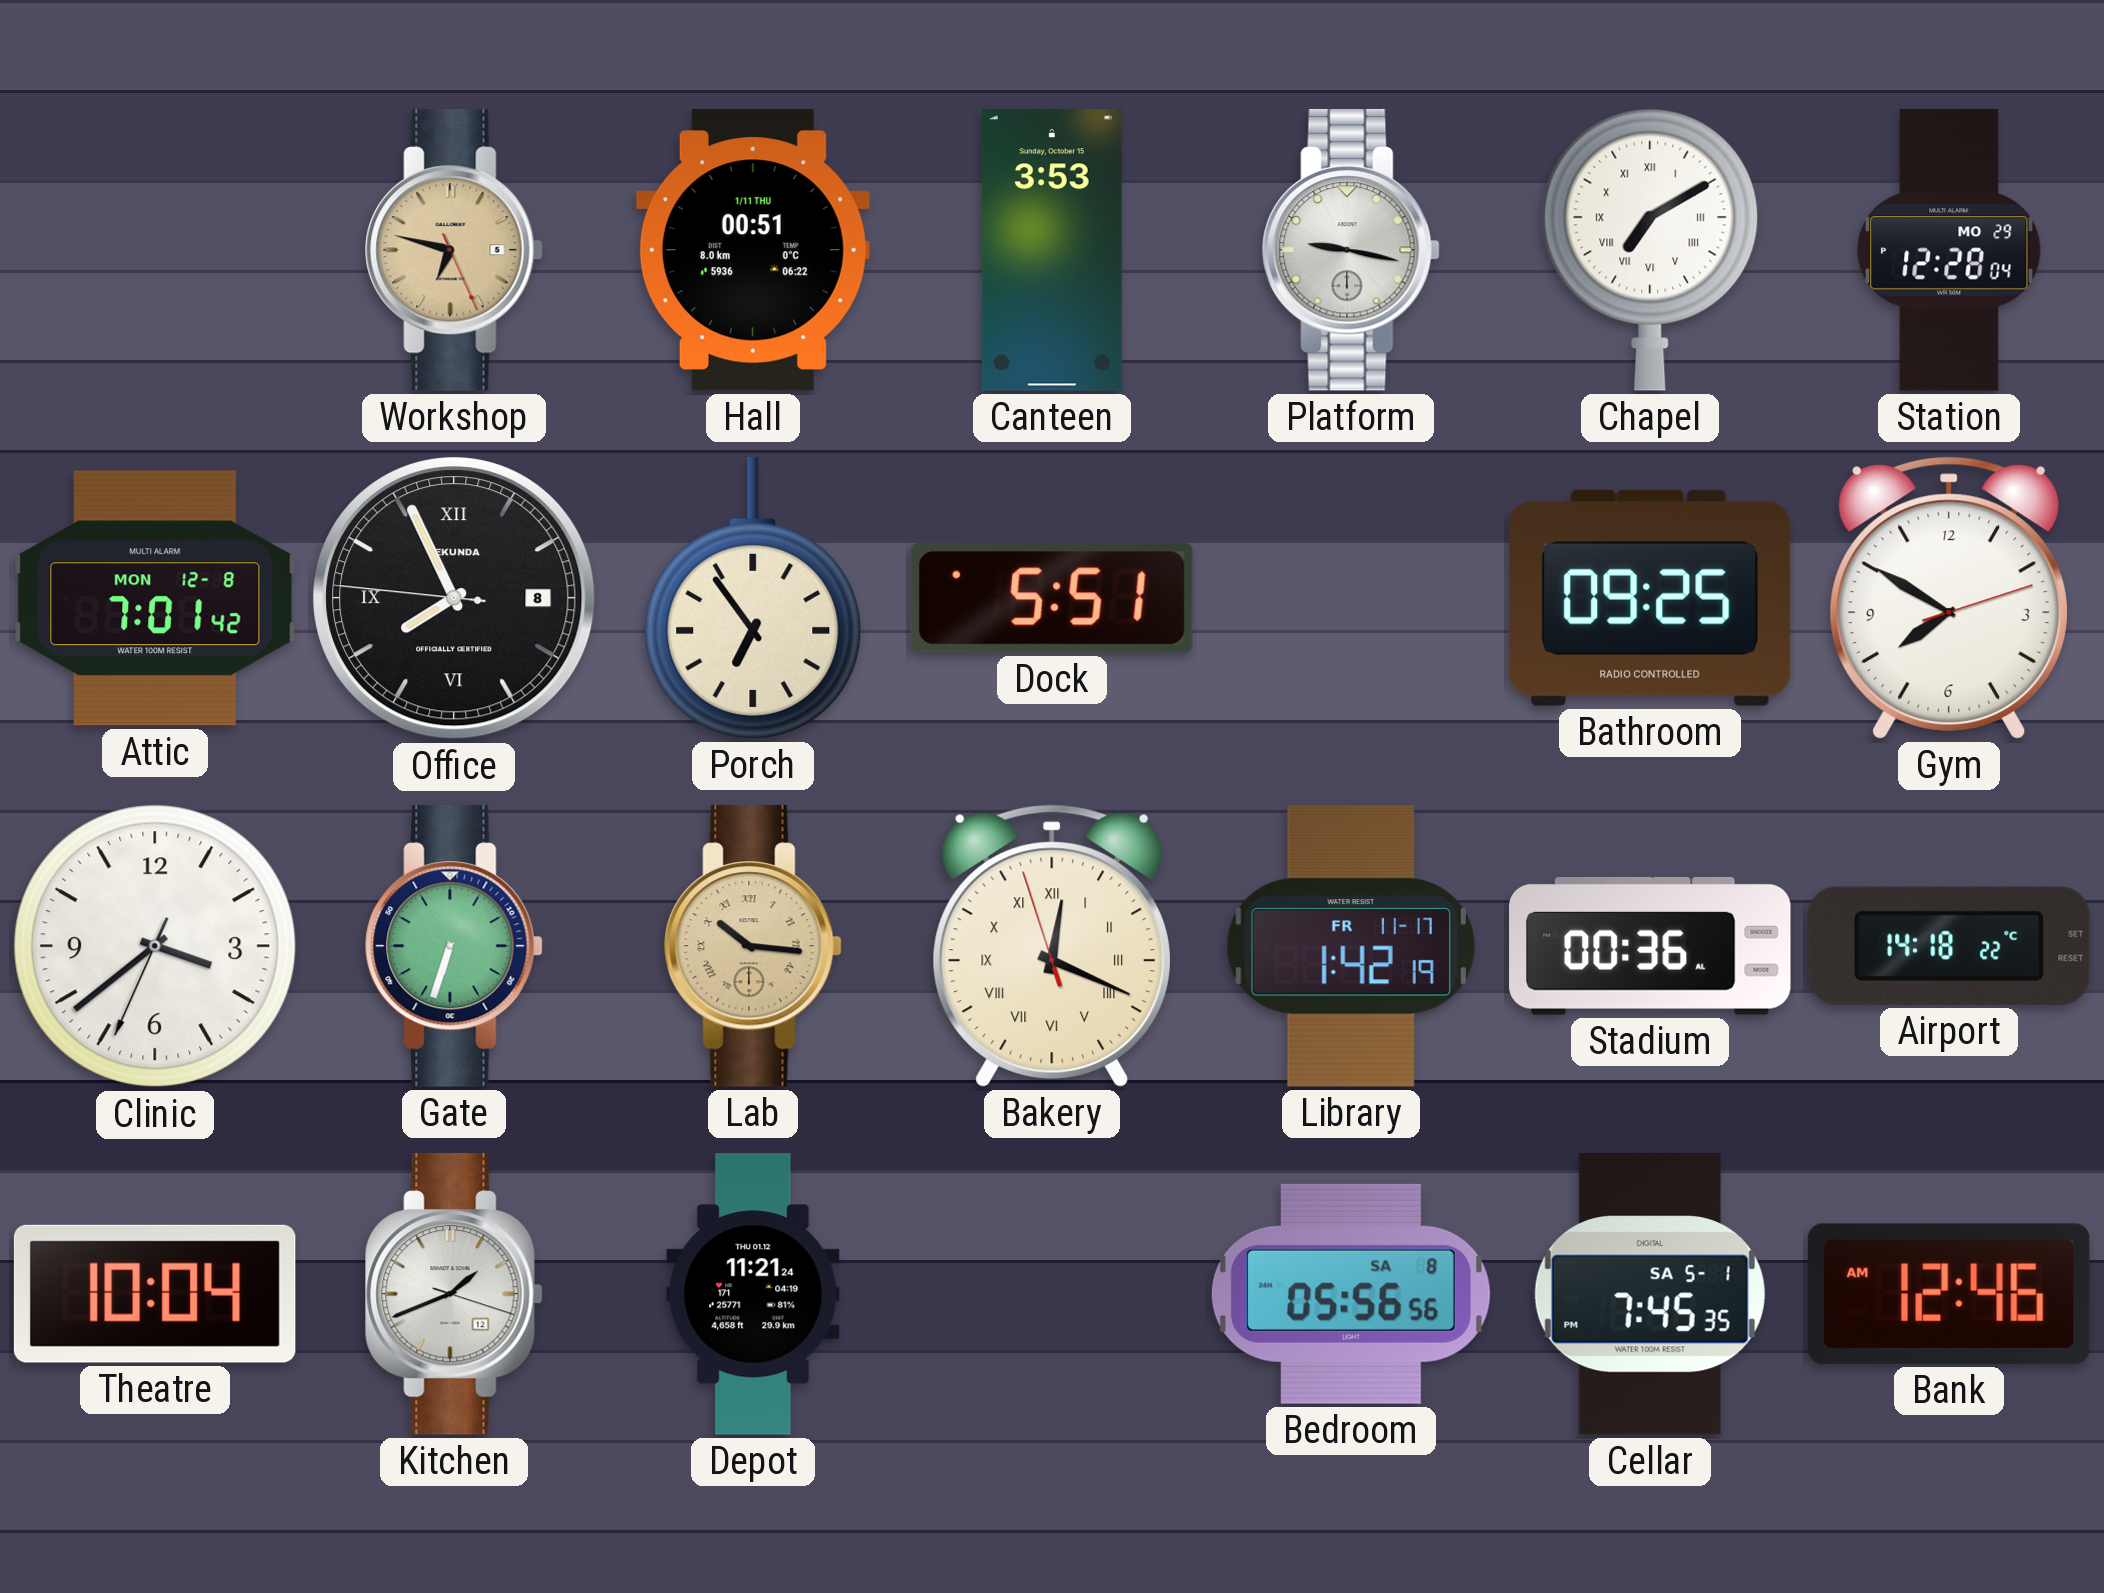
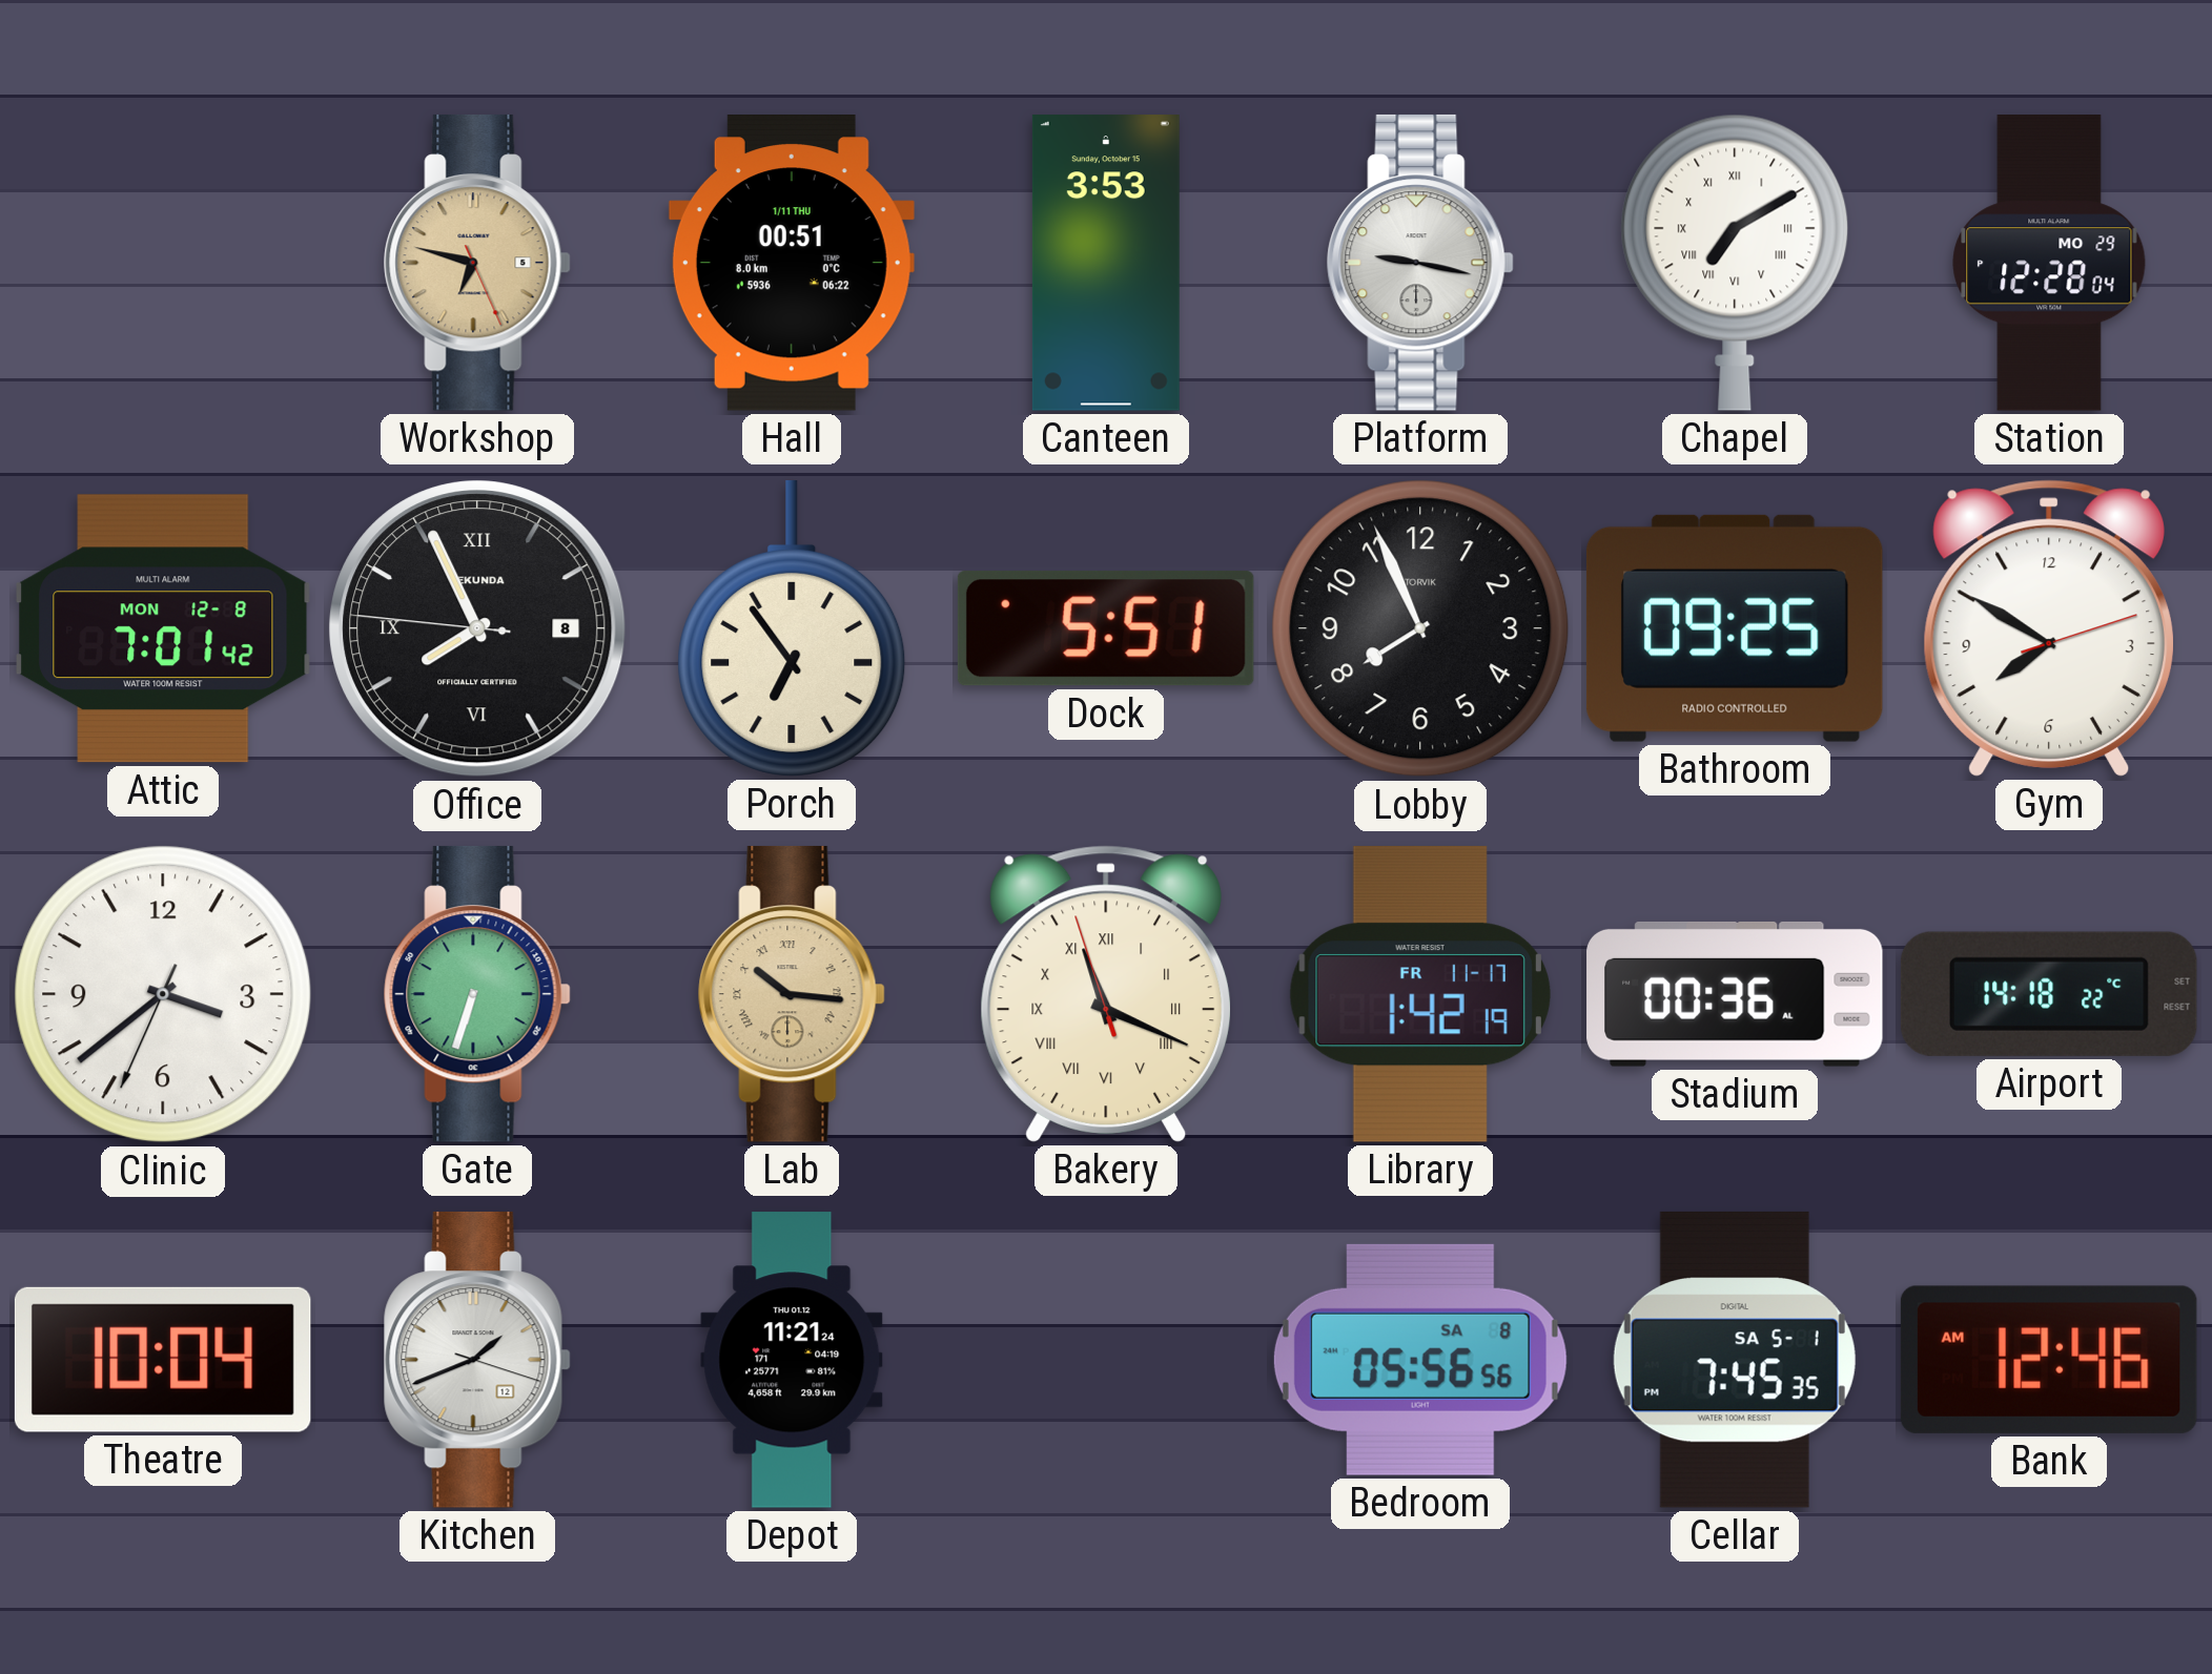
Lobby: none -> 7:56
Bakery: 12:18 -> 11:18
